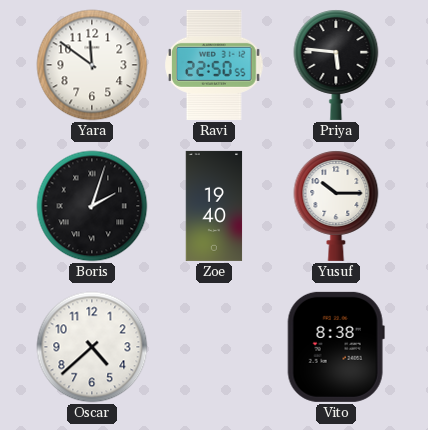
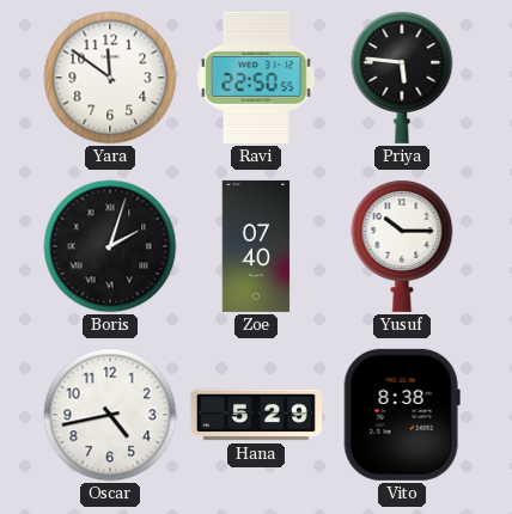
Zoe: 19:40 -> 07:40
Oscar: 4:38 -> 4:43
Hana: none -> 5:29
